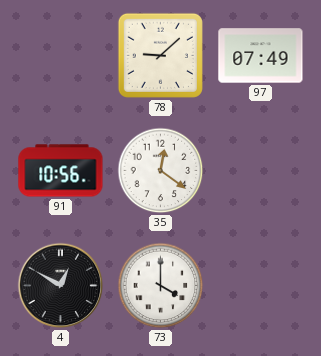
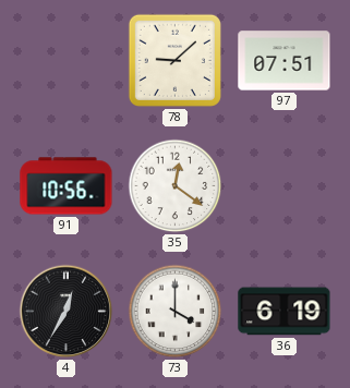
97: 07:49 -> 07:51
4: 12:50 -> 12:35
36: none -> 6:19
